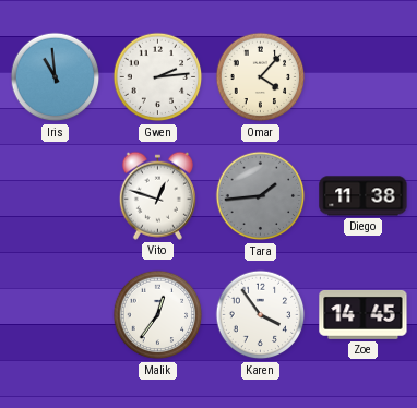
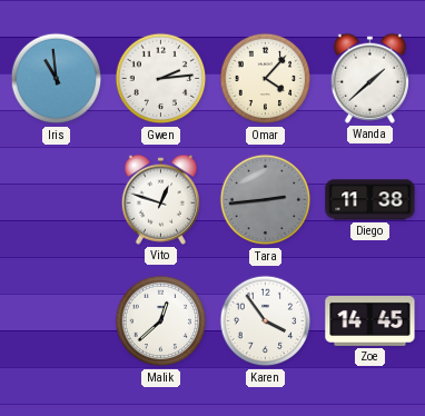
Wanda: none -> 1:38
Tara: 1:44 -> 2:44
Malik: 12:36 -> 12:38
